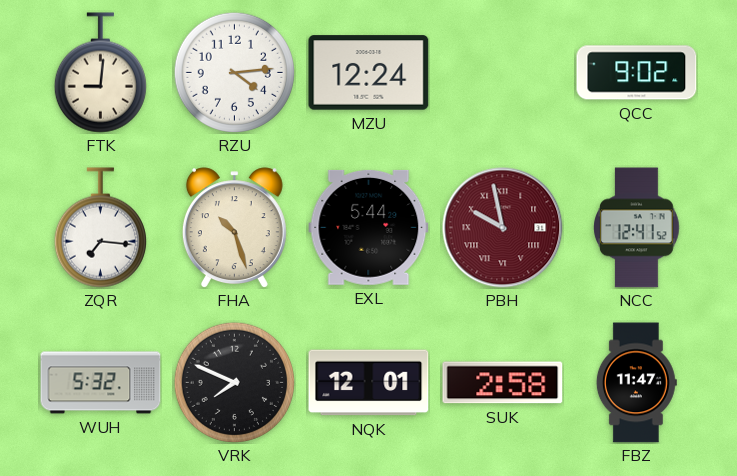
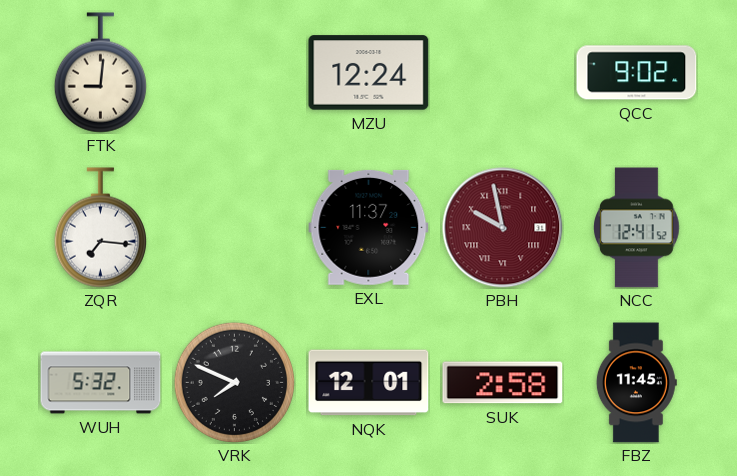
RZU: 4:14 -> none
FHA: 10:27 -> none
EXL: 5:44 -> 11:37
FBZ: 11:47 -> 11:45
